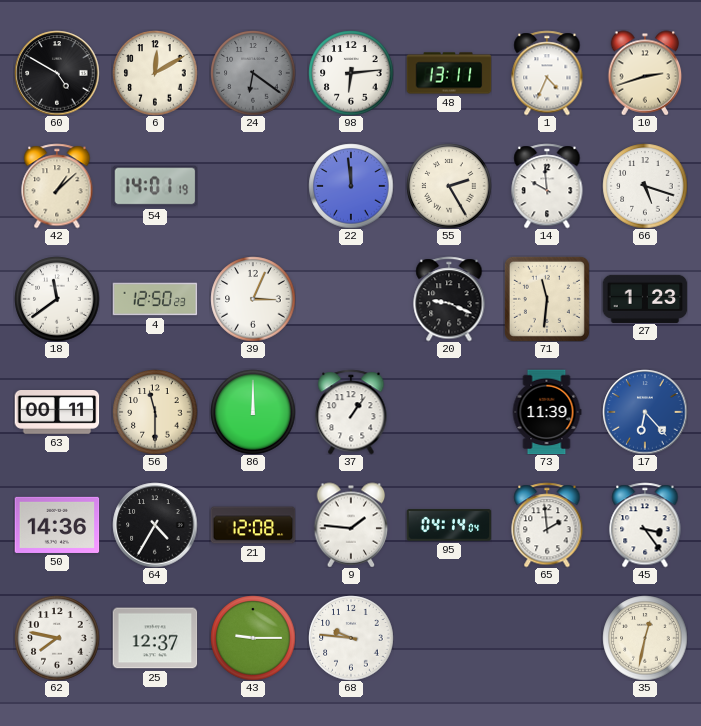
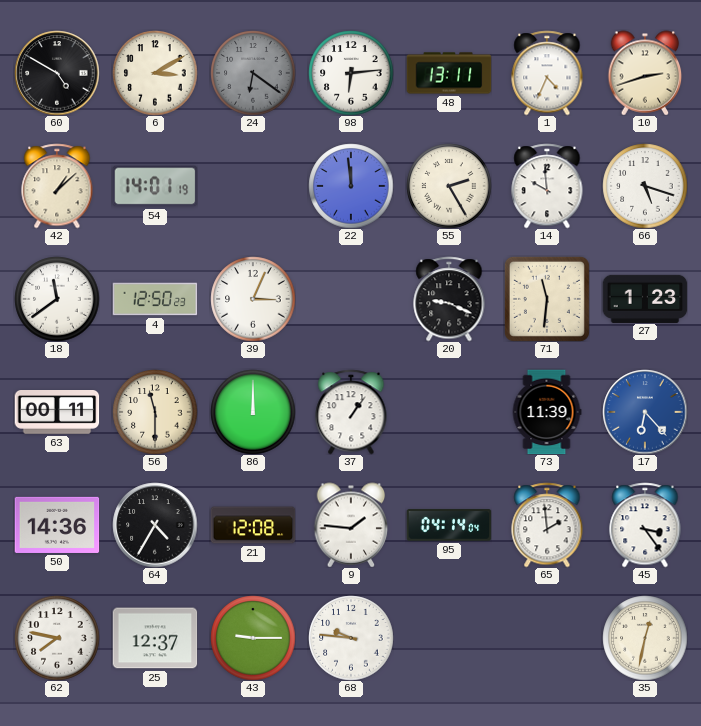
6: 12:10 -> 3:10
